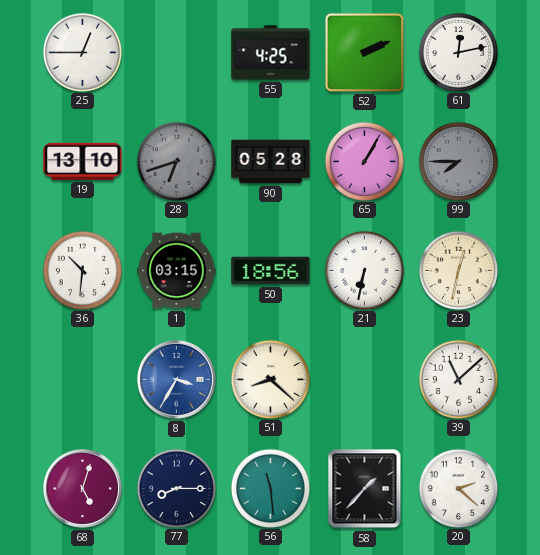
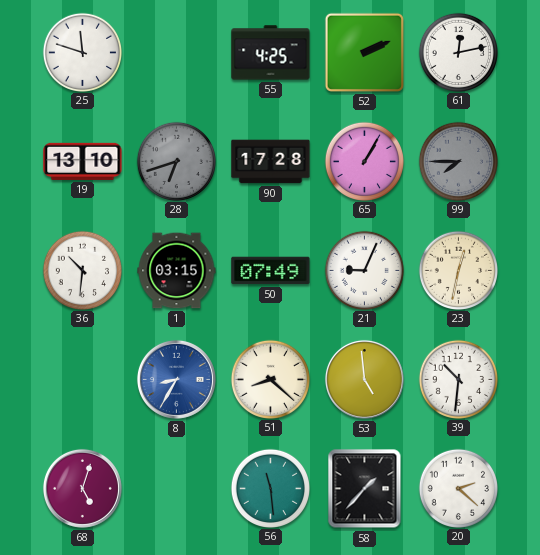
25: 12:45 -> 11:48
90: 05:28 -> 17:28
50: 18:56 -> 07:49
21: 6:32 -> 9:04
8: 3:35 -> 8:35
53: none -> 4:59
39: 11:08 -> 10:31
77: 8:15 -> none
